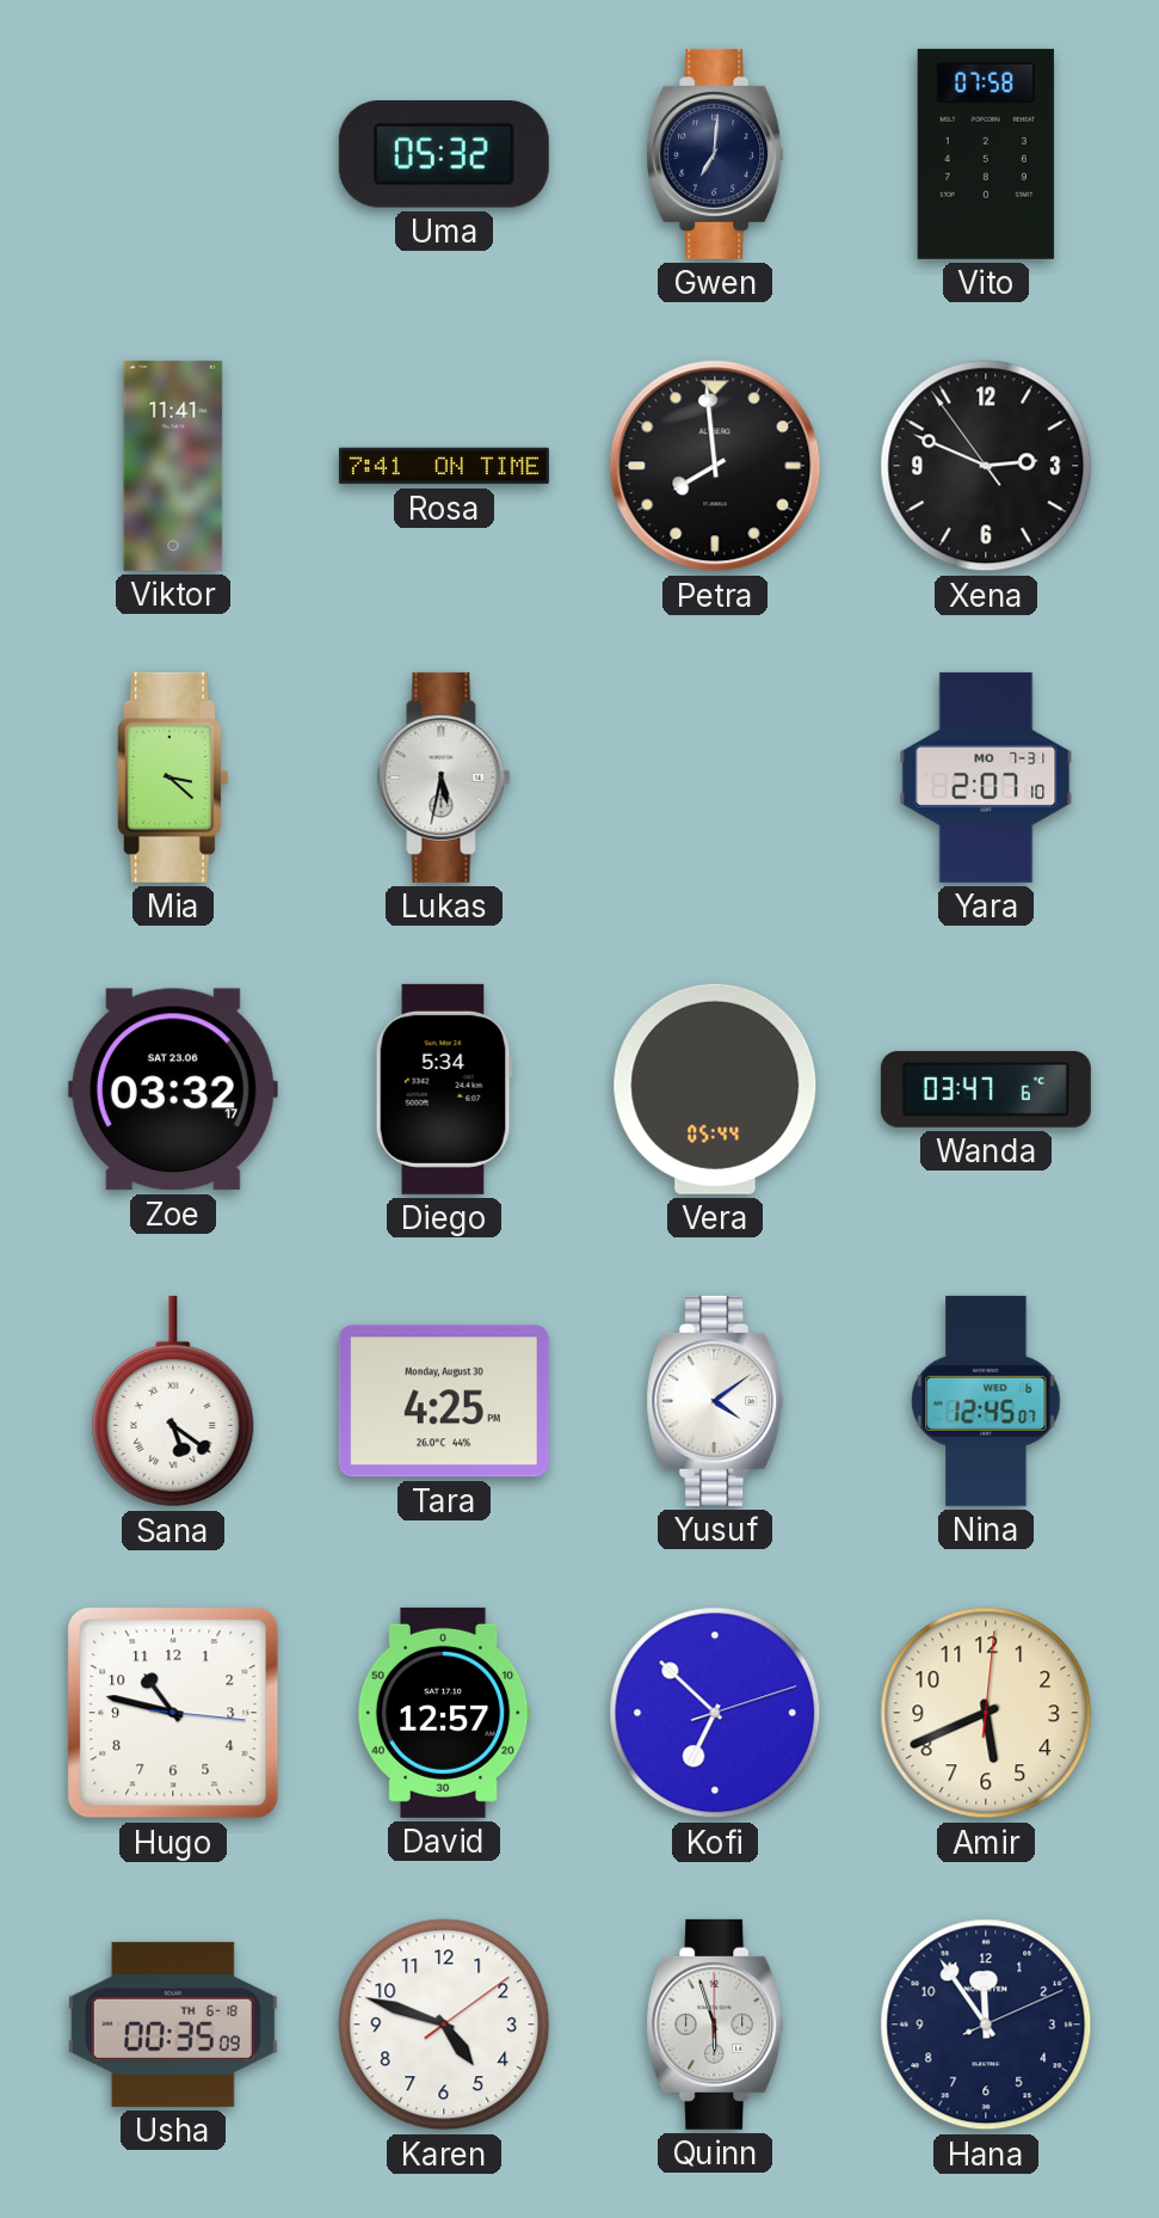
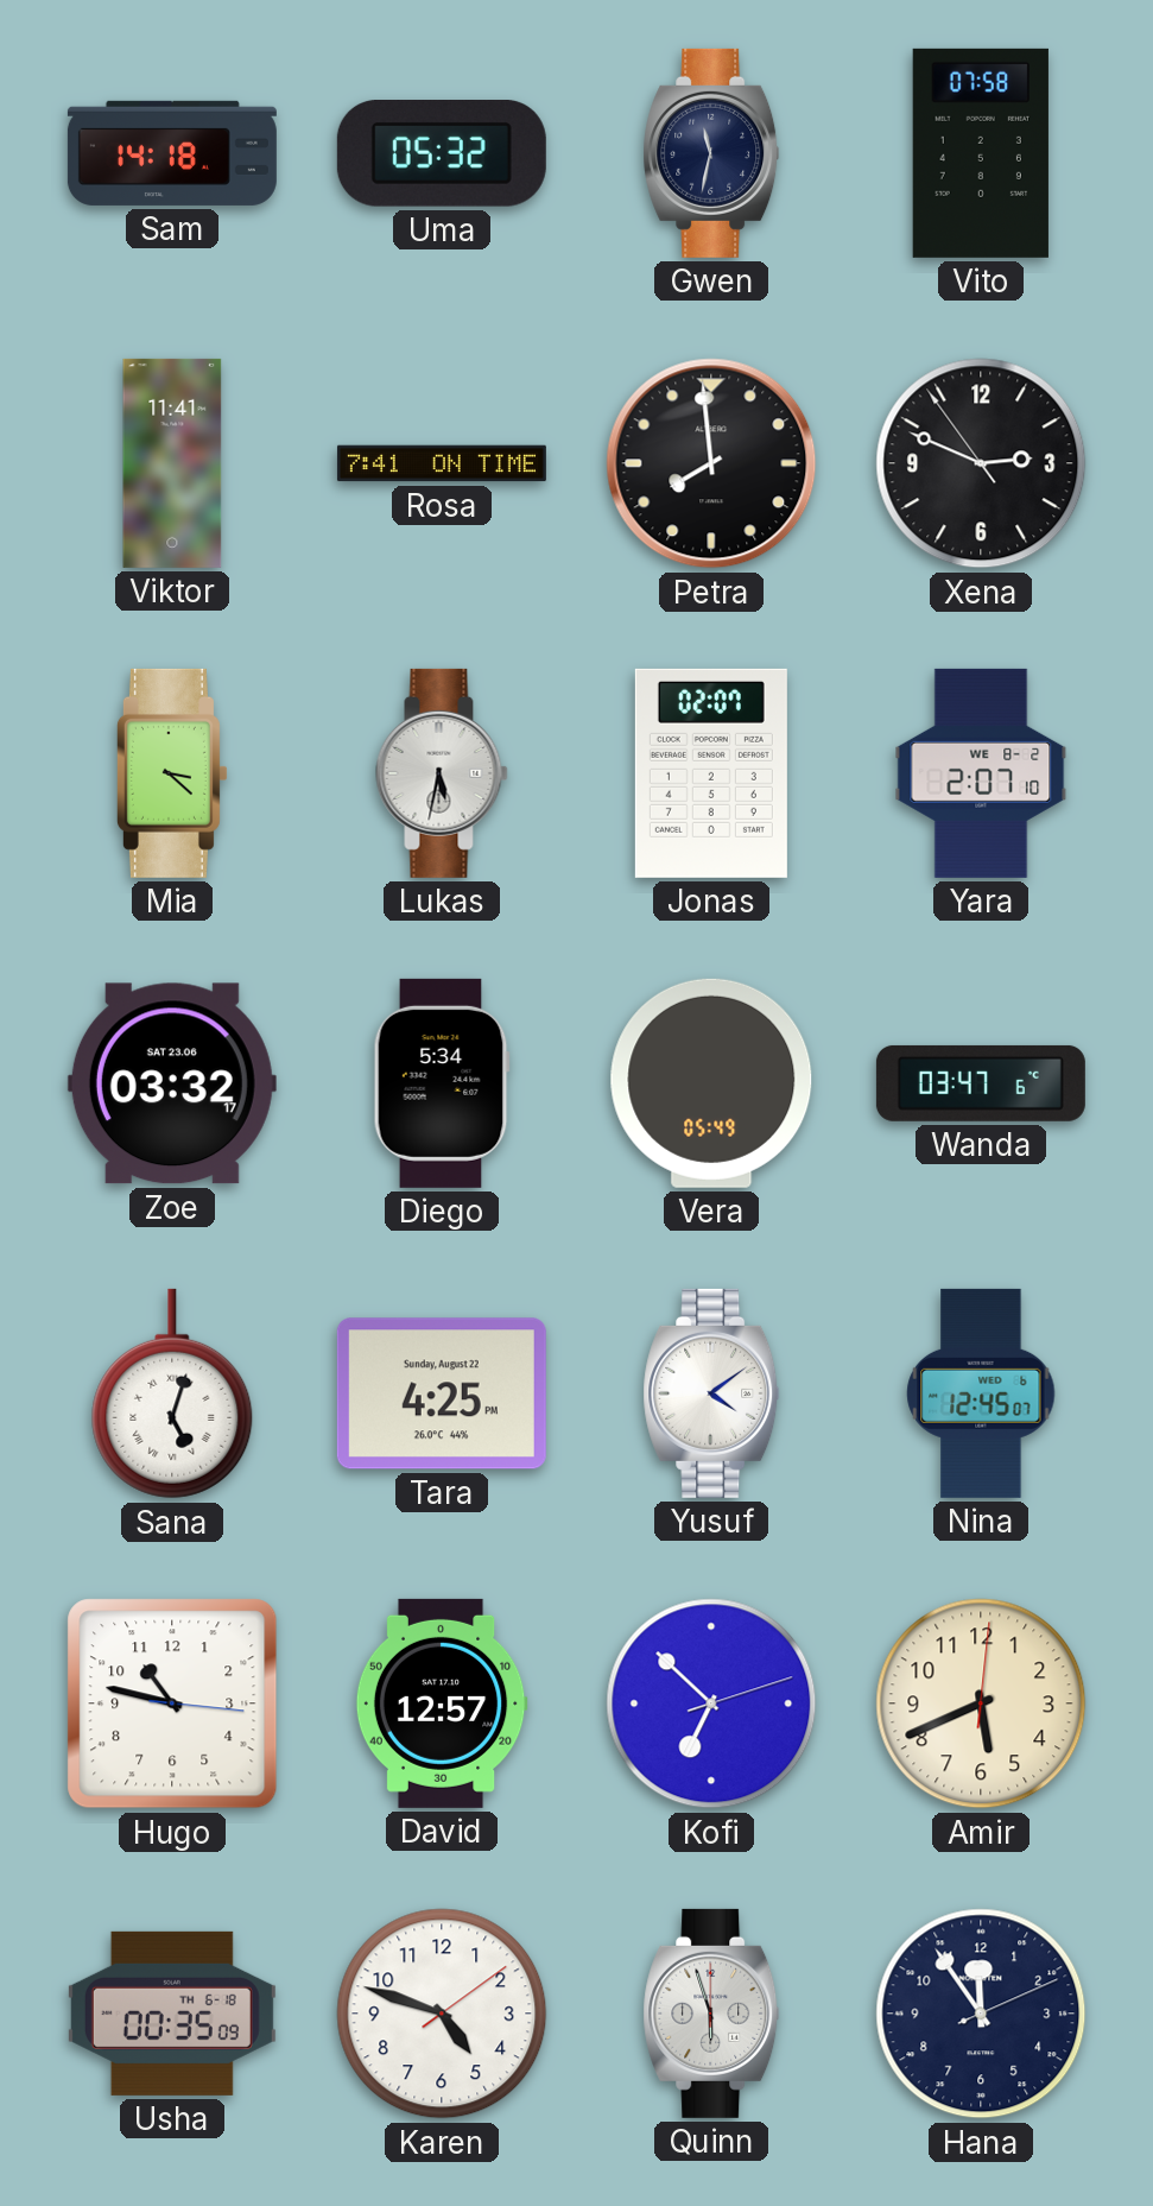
Sam: none -> 14:18
Gwen: 7:01 -> 11:32
Jonas: none -> 02:07
Yara date: MO 7-31 -> WE 8-2
Vera: 05:44 -> 05:49
Sana: 5:21 -> 5:03
Tara date: Monday, August 30 -> Sunday, August 22
